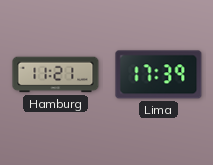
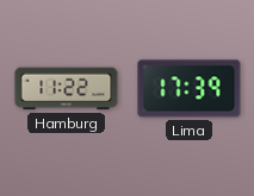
Hamburg: 11:21 -> 11:22
